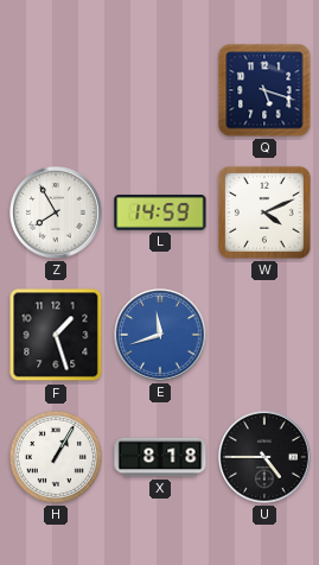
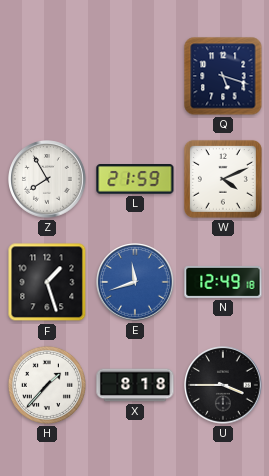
L: 14:59 -> 21:59
N: none -> 12:49
H: 1:05 -> 1:37
U: 4:45 -> 3:45
